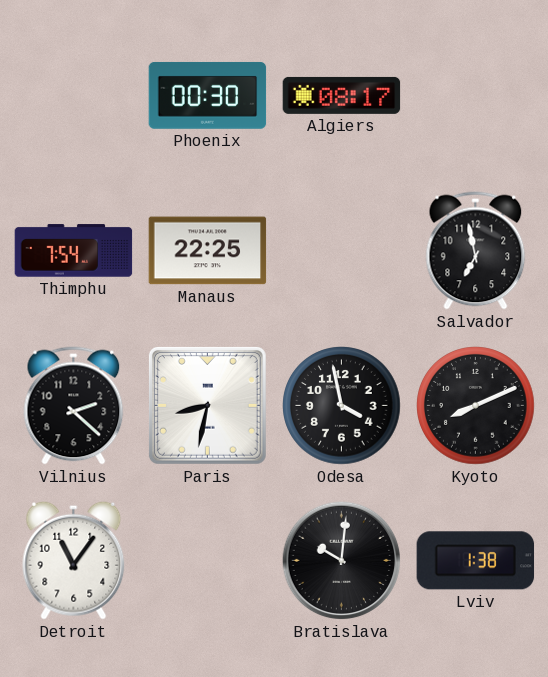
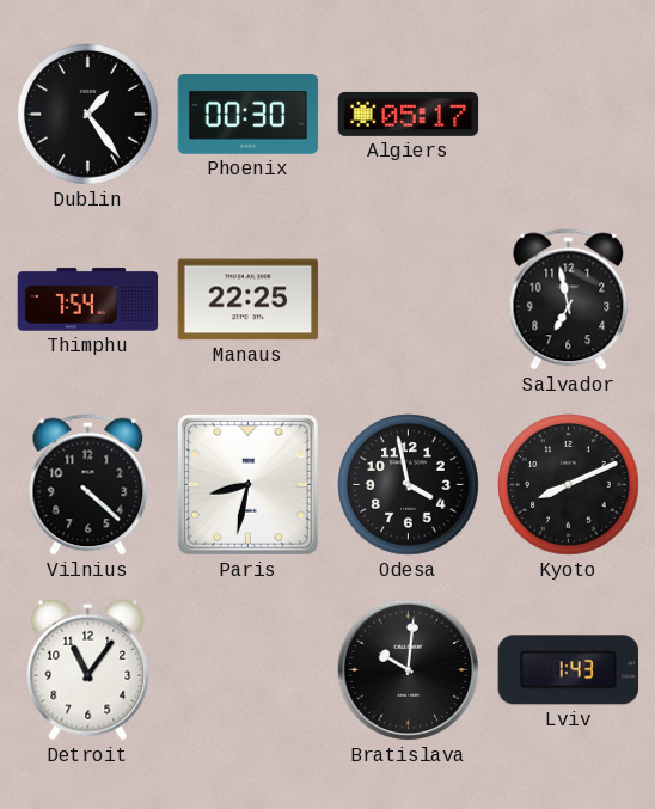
Dublin: none -> 1:24
Algiers: 08:17 -> 05:17
Vilnius: 2:22 -> 4:22
Lviv: 1:38 -> 1:43
